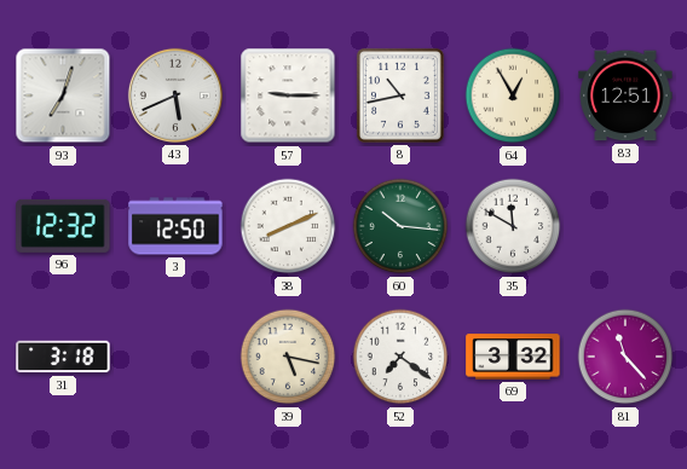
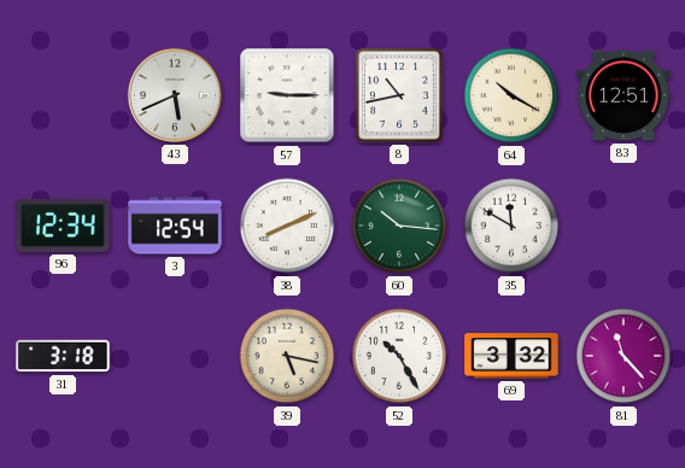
93: 7:03 -> none
64: 12:55 -> 10:20
96: 12:32 -> 12:34
3: 12:50 -> 12:54
52: 7:21 -> 10:25
